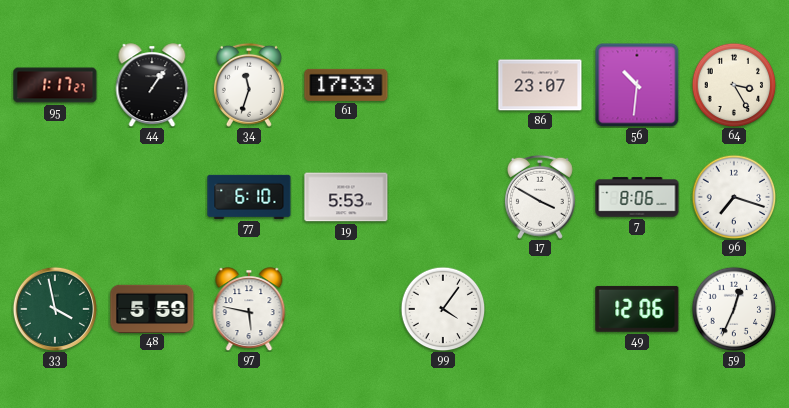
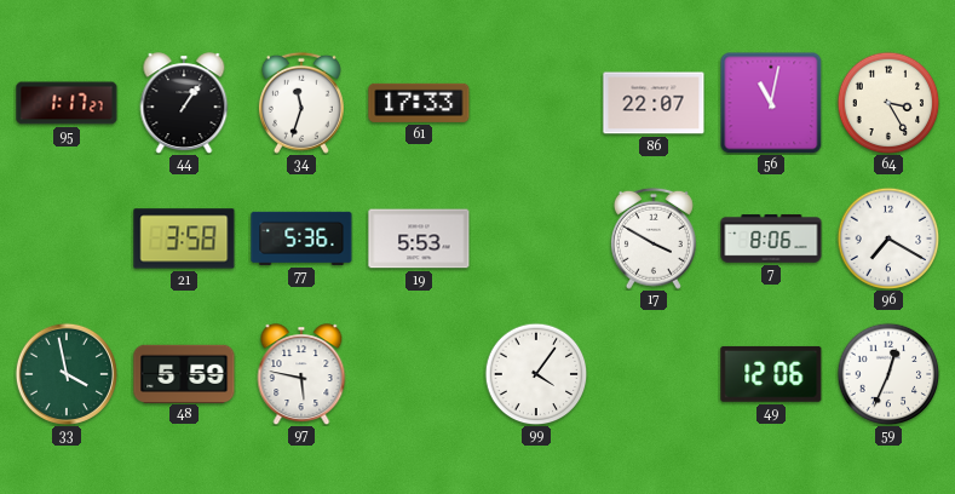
86: 23:07 -> 22:07
56: 10:31 -> 11:02
21: none -> 3:58
77: 6:10 -> 5:36
96: 7:18 -> 7:20
